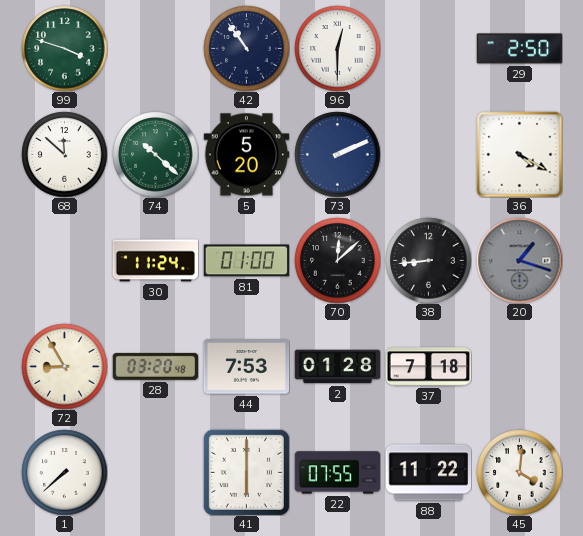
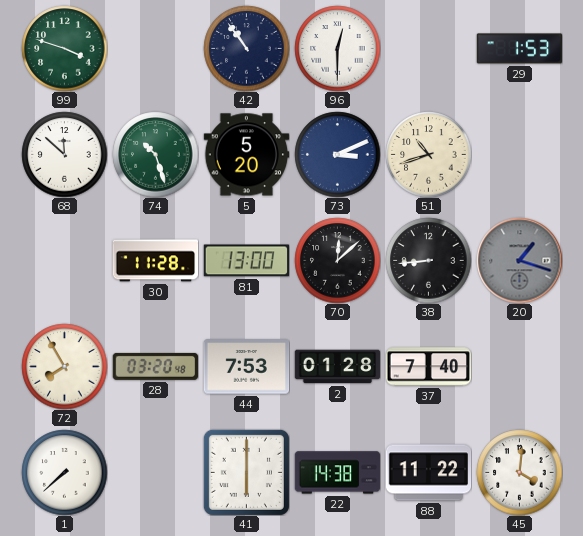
29: 2:50 -> 1:53
74: 10:22 -> 10:27
73: 2:11 -> 3:11
51: none -> 10:42
36: 4:20 -> none
30: 11:24 -> 11:28
81: 01:00 -> 13:00
72: 8:55 -> 7:55
37: 7:18 -> 7:40
22: 07:55 -> 14:38
